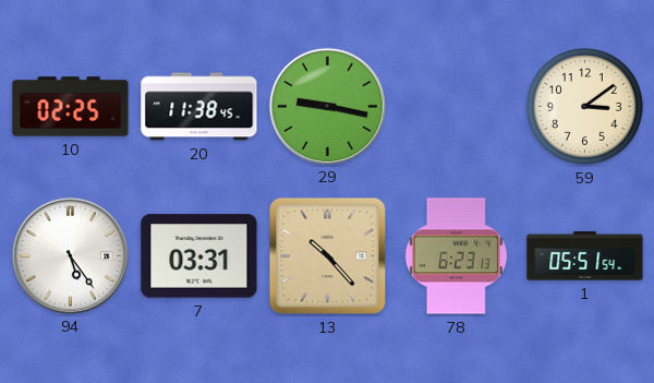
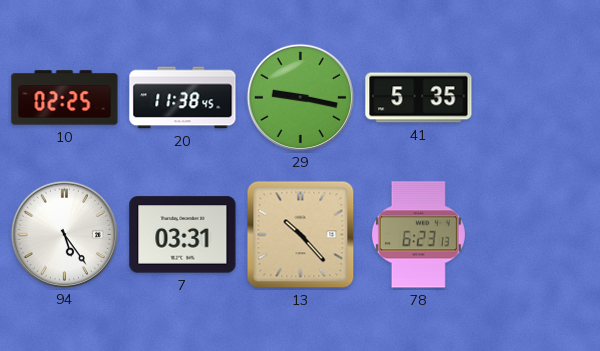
41: none -> 5:35
59: 3:09 -> none
1: 05:51 -> none
